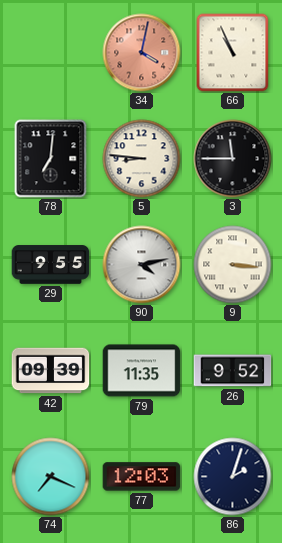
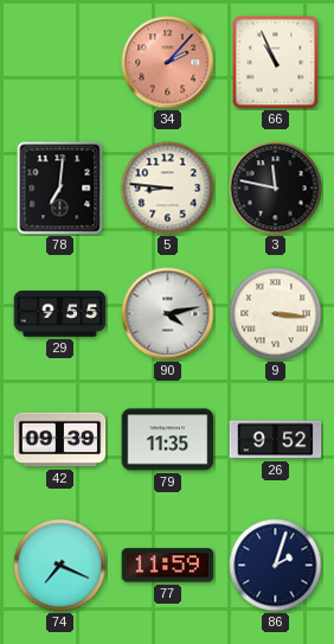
34: 4:02 -> 2:07
3: 11:45 -> 11:47
77: 12:03 -> 11:59
